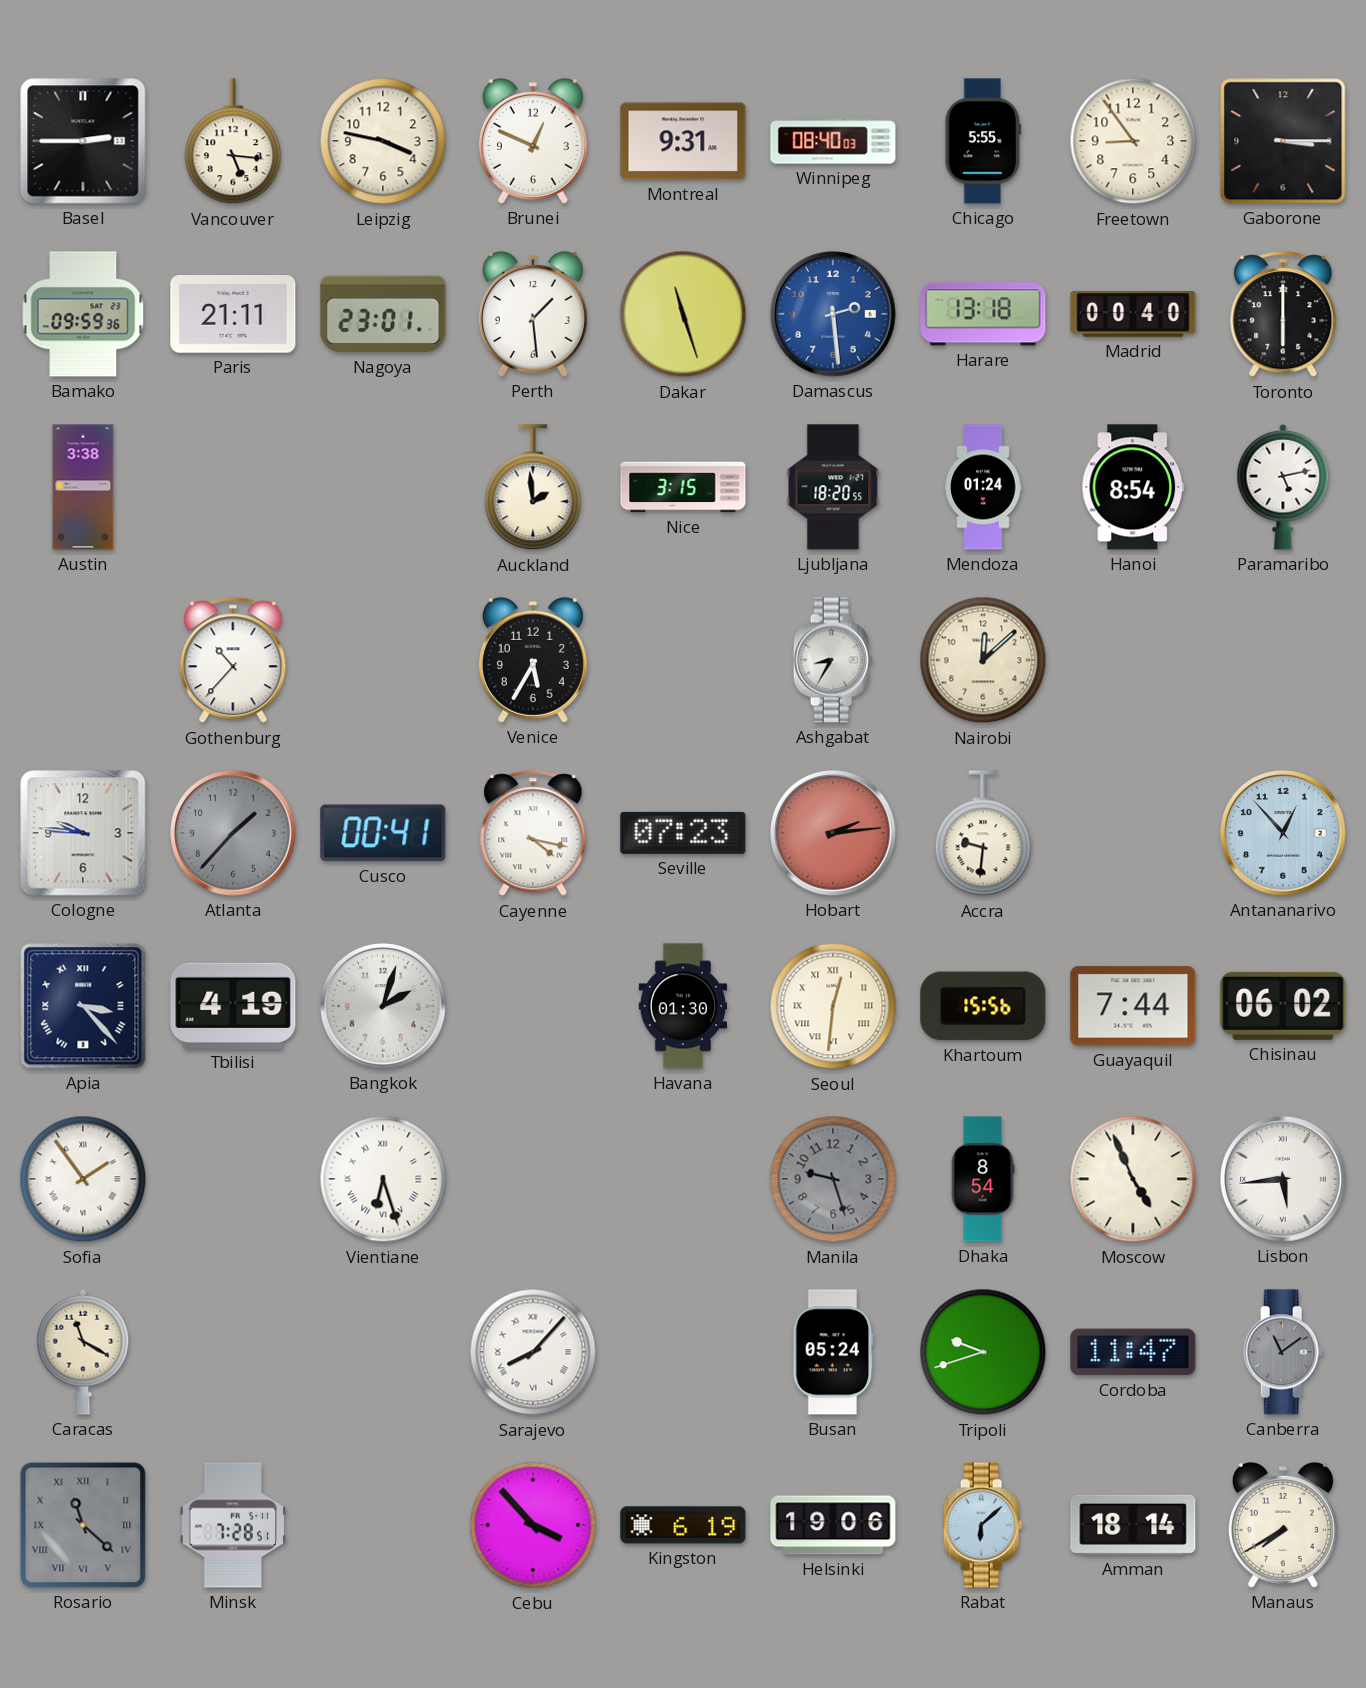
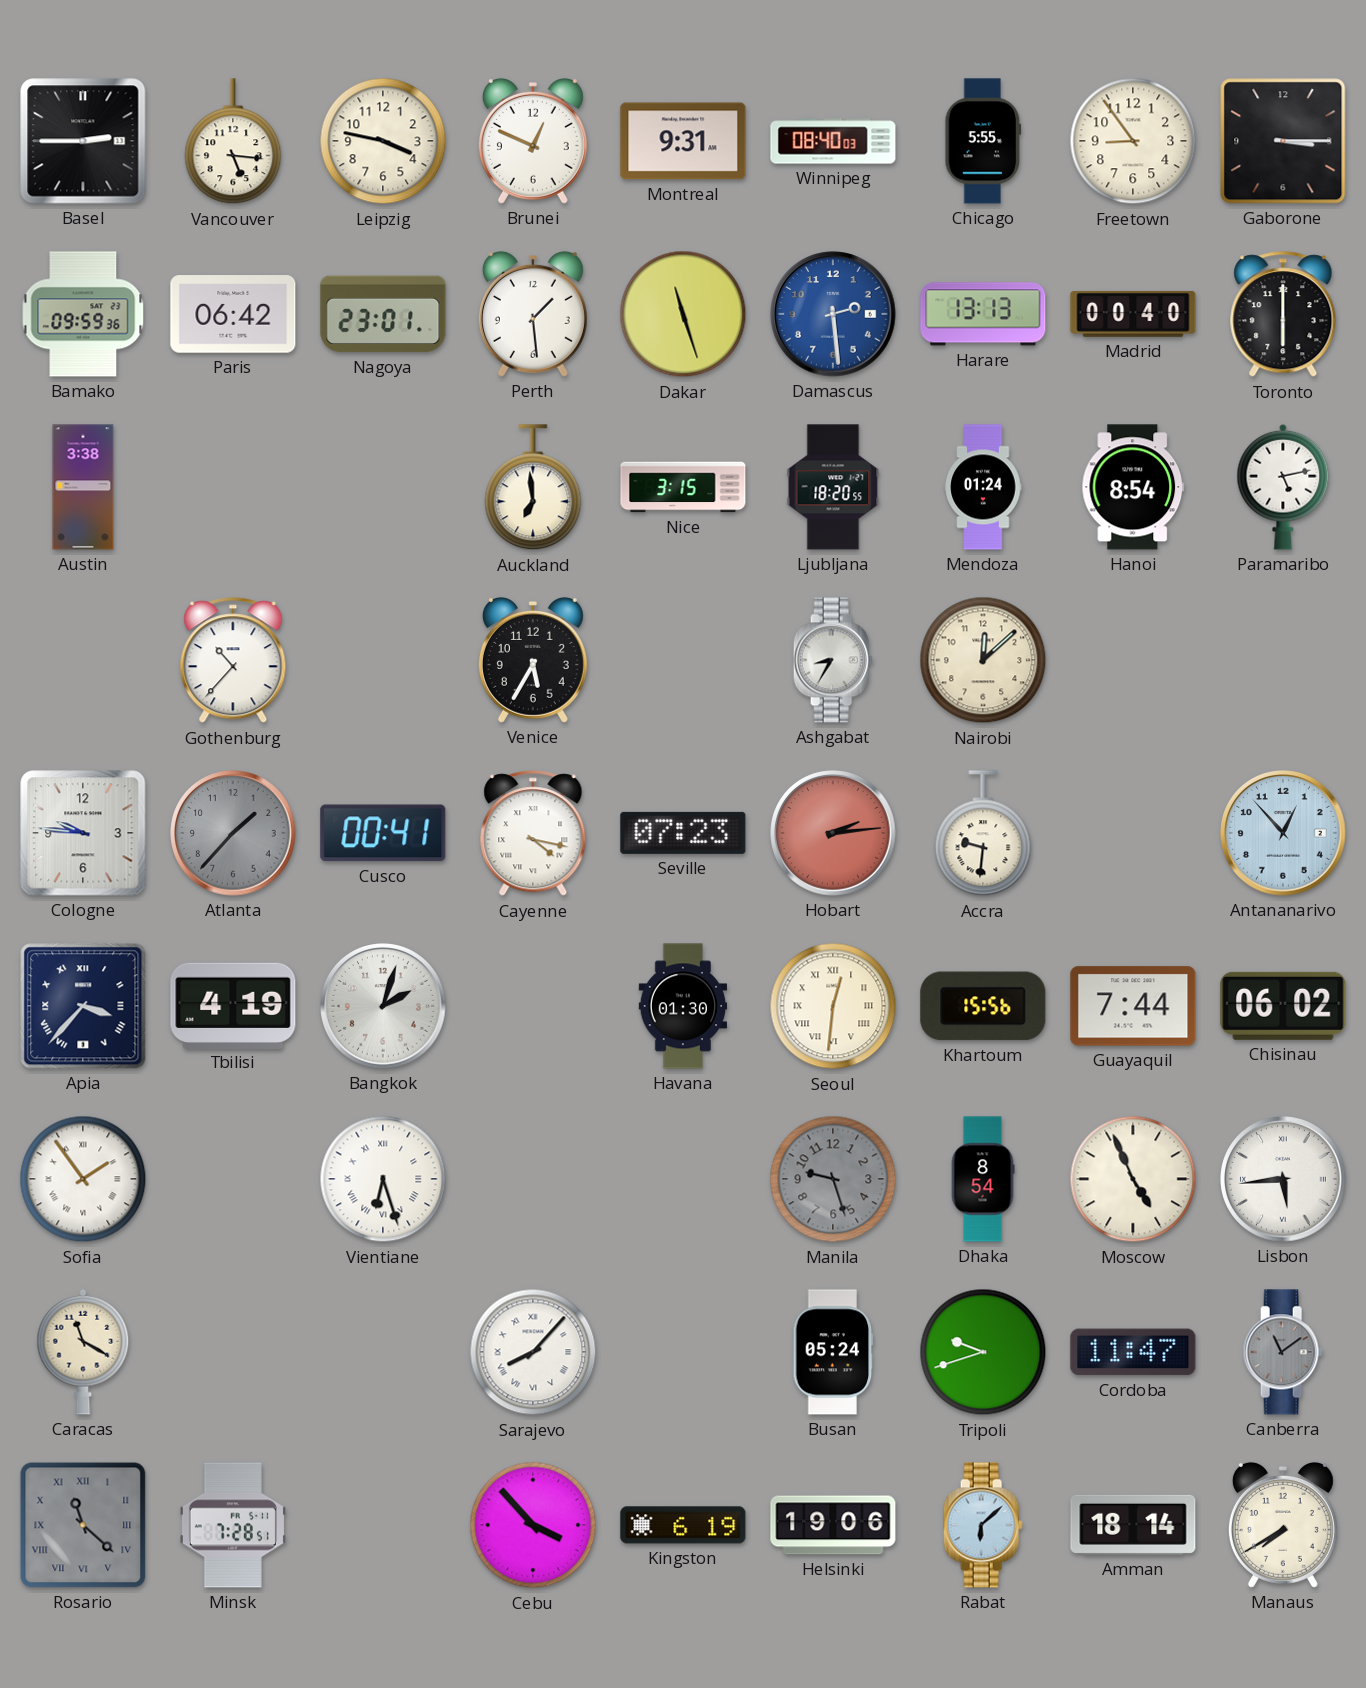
Paris: 21:11 -> 06:42
Harare: 13:18 -> 13:13
Auckland: 1:59 -> 6:59
Apia: 3:23 -> 3:37
